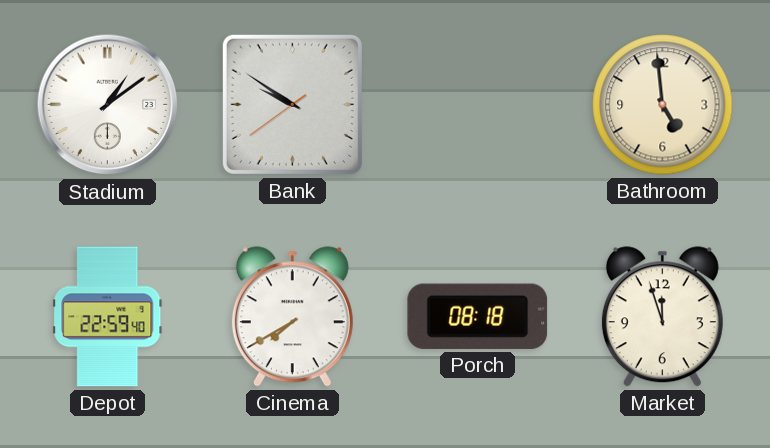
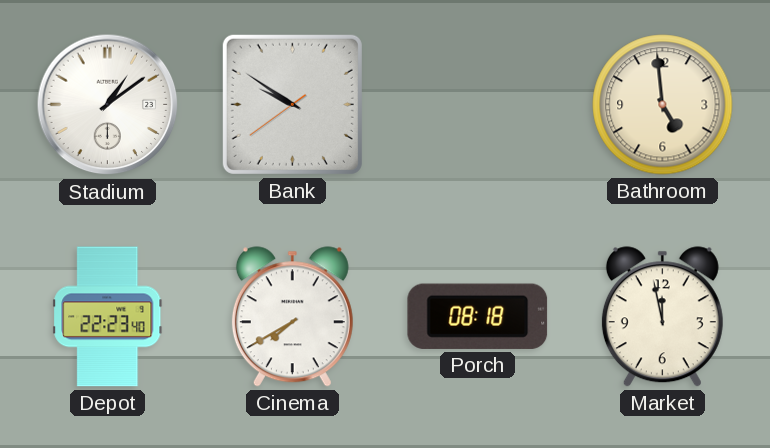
Depot: 22:59 -> 22:23
Market: 11:57 -> 11:58
